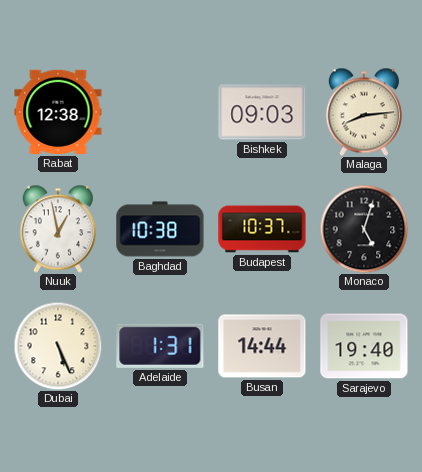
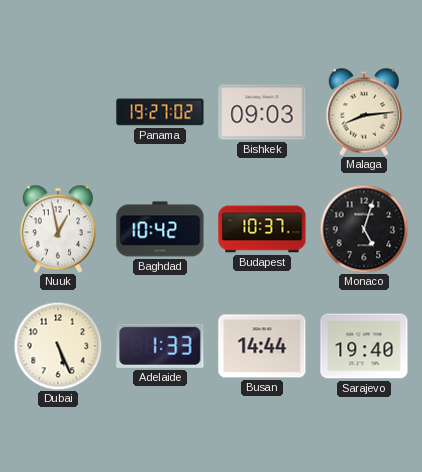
Rabat: 12:38 -> none
Panama: none -> 19:27
Baghdad: 10:38 -> 10:42
Adelaide: 1:31 -> 1:33
